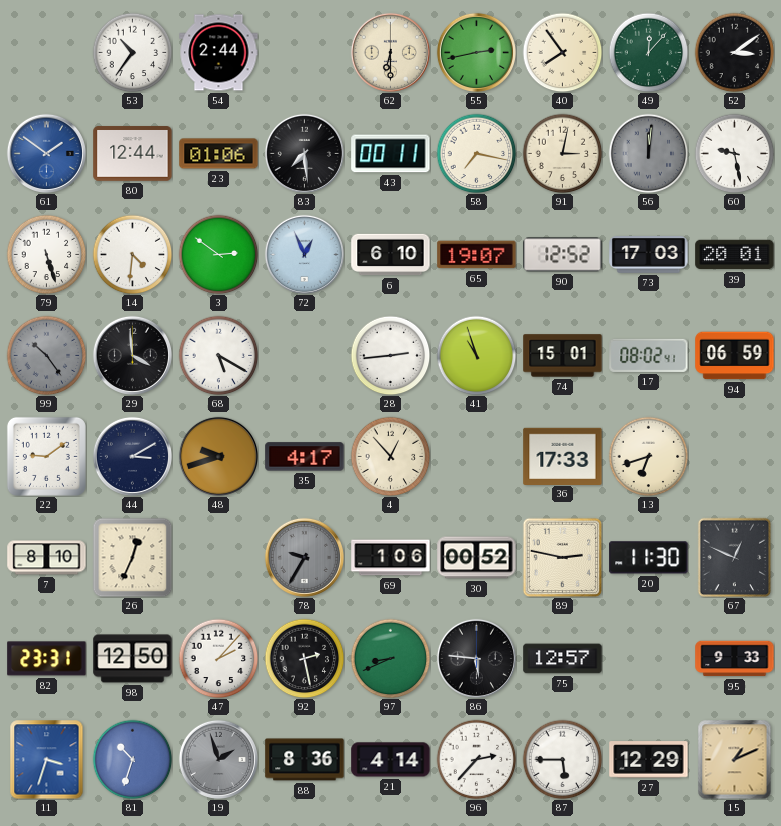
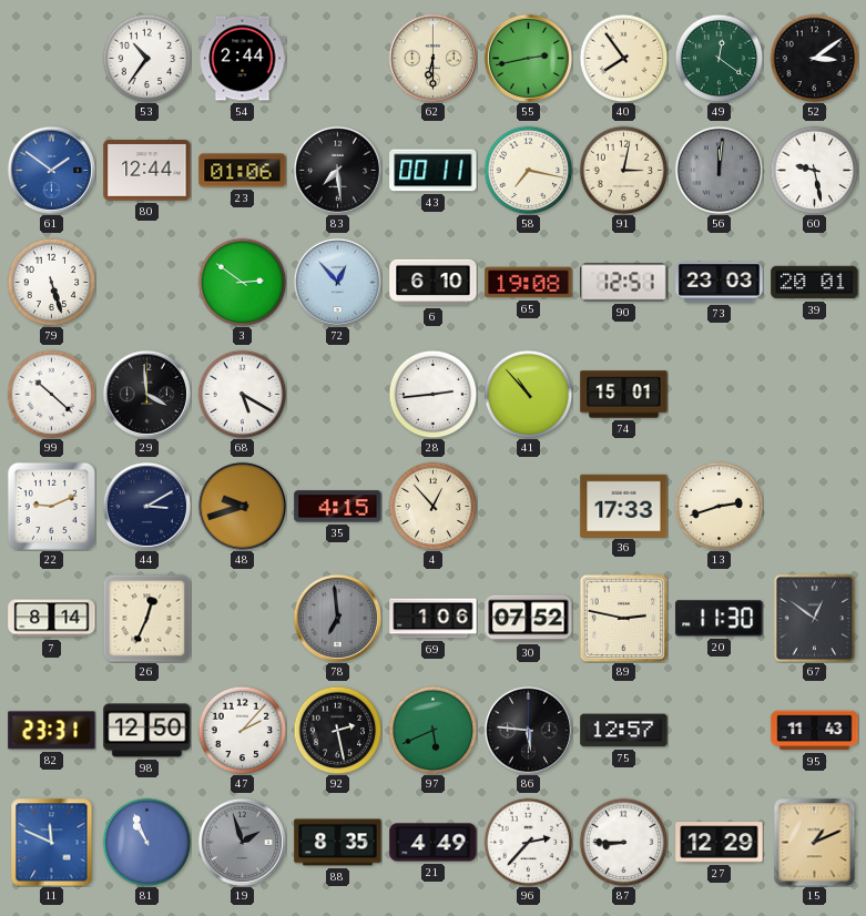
49: 12:07 -> 12:21
14: 4:31 -> none
72: 12:56 -> 12:53
65: 19:07 -> 19:08
90: 12:52 -> 12:51
73: 17:03 -> 23:03
99: 10:24 -> 10:22
99 dial: grey -> white
41: 10:57 -> 10:53
17: 08:02 -> none
94: 06:59 -> none
22: 9:09 -> 9:11
35: 4:17 -> 4:15
13: 6:42 -> 2:42
7: 8:10 -> 8:14
78: 9:35 -> 6:59
30: 00:52 -> 07:52
67: 12:49 -> 12:51
97: 8:41 -> 5:41
95: 9:33 -> 11:43
11: 3:33 -> 11:49
81: 10:33 -> 10:56
88: 8:36 -> 8:35
21: 4:14 -> 4:49
87: 5:45 -> 8:45
